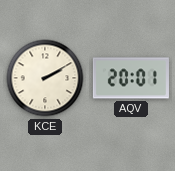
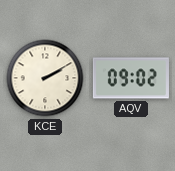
AQV: 20:01 -> 09:02
